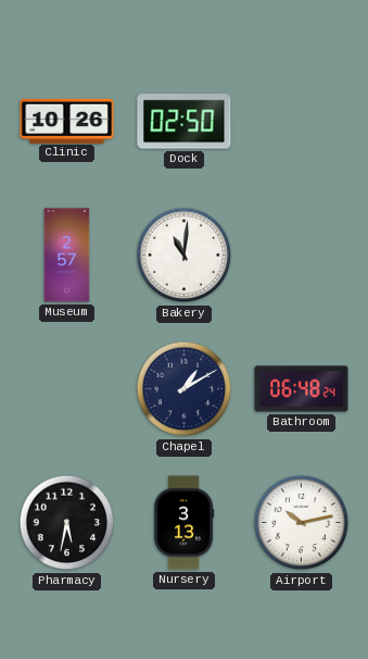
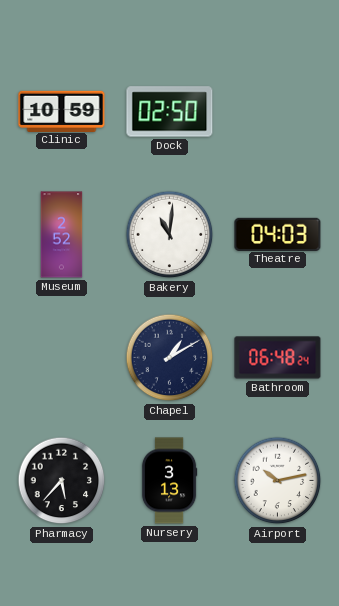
Clinic: 10:26 -> 10:59
Museum: 2:57 -> 2:52
Theatre: none -> 04:03
Pharmacy: 5:32 -> 5:37
